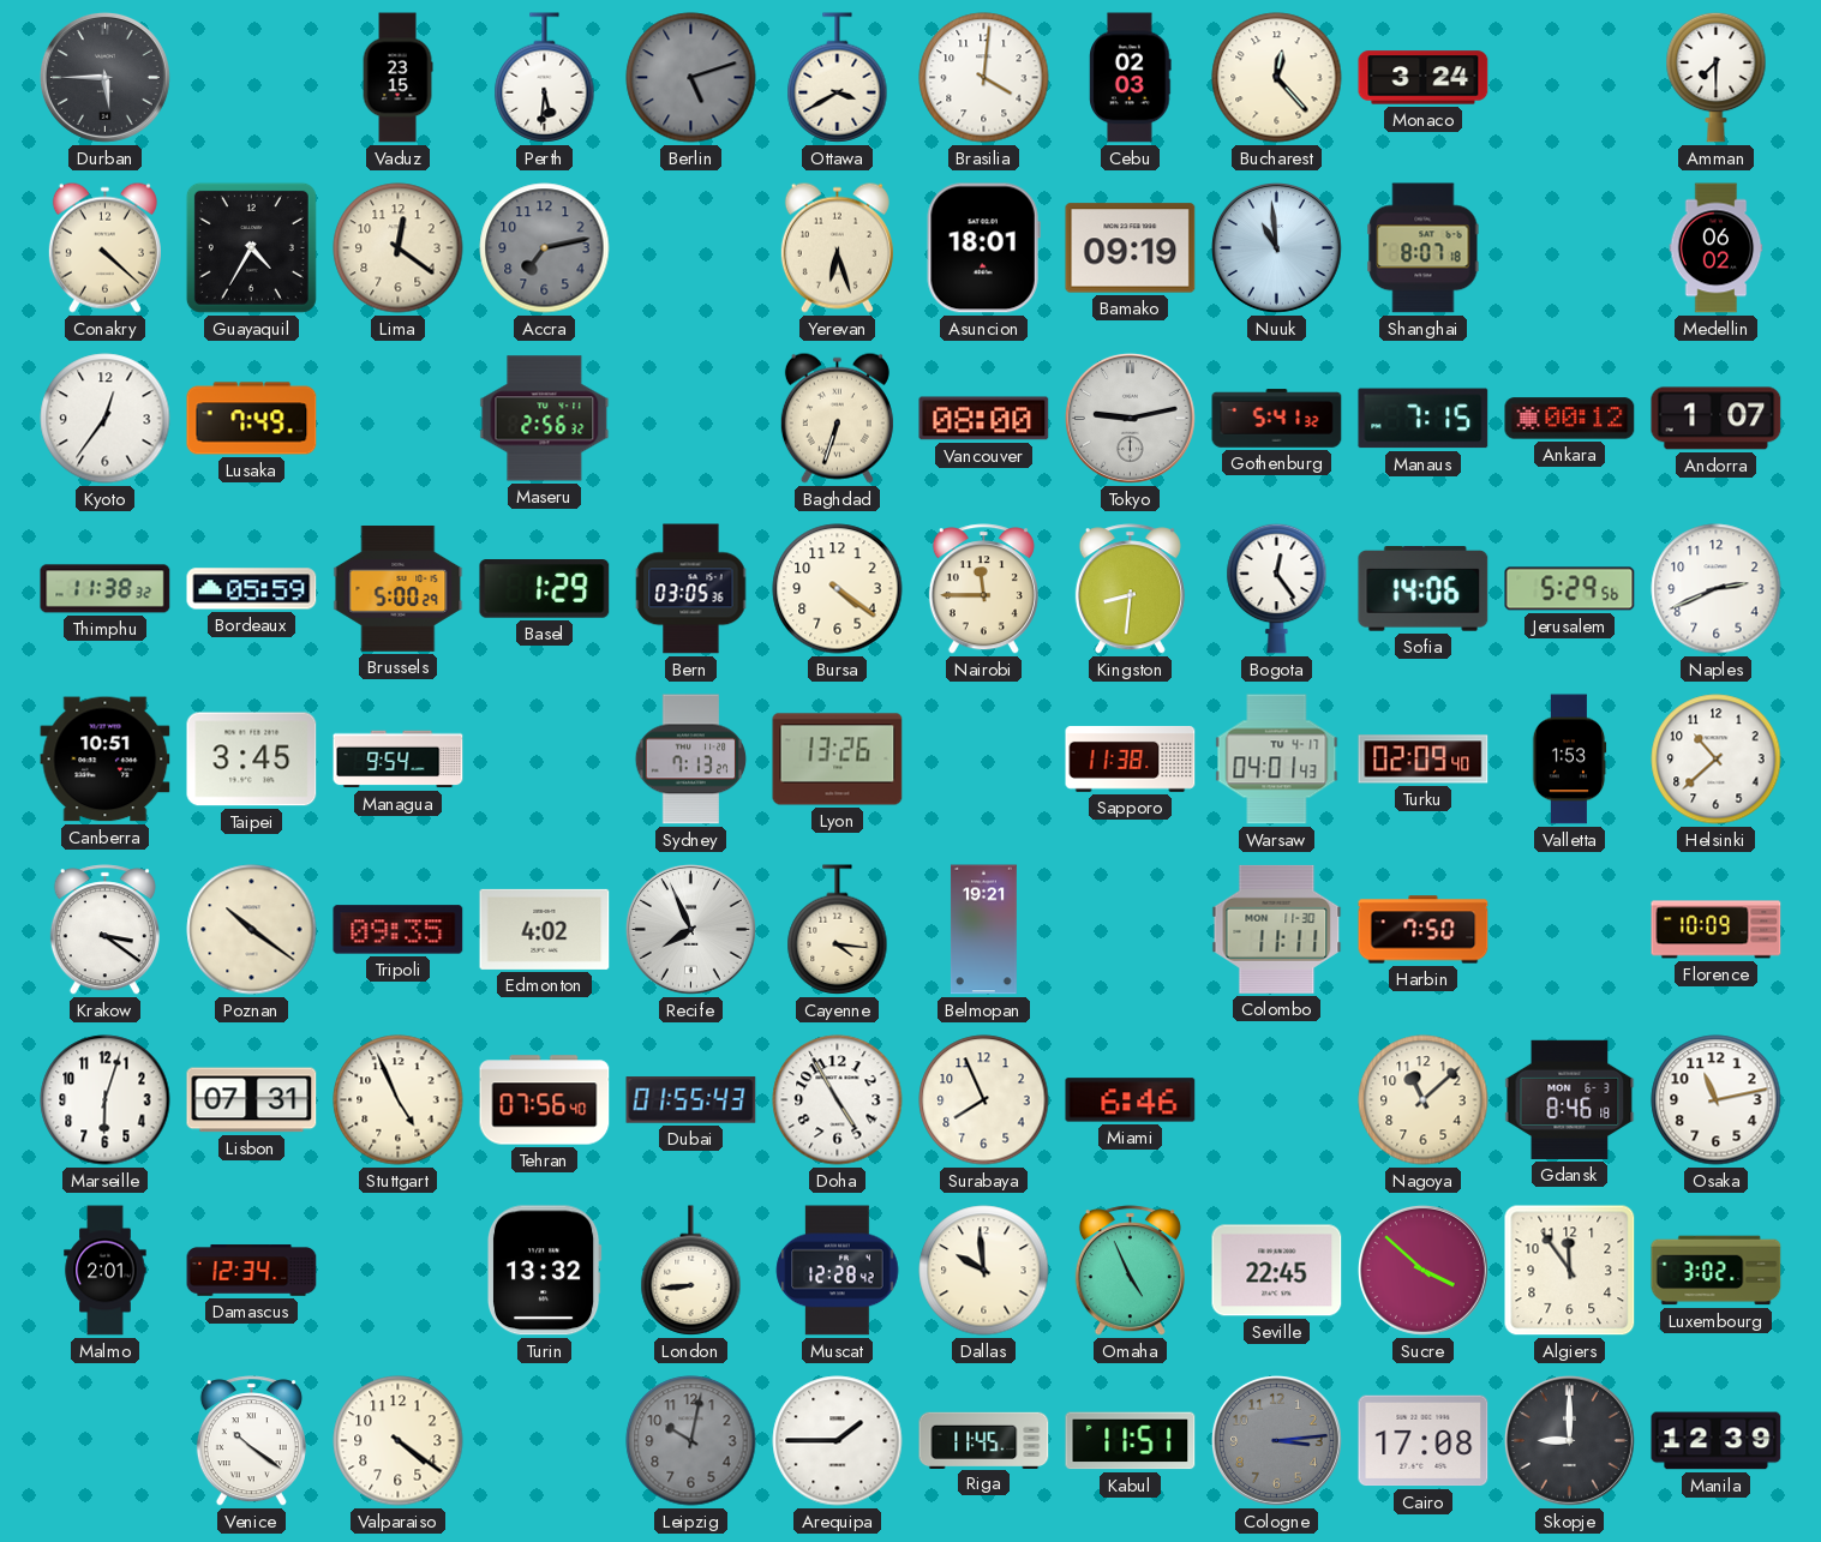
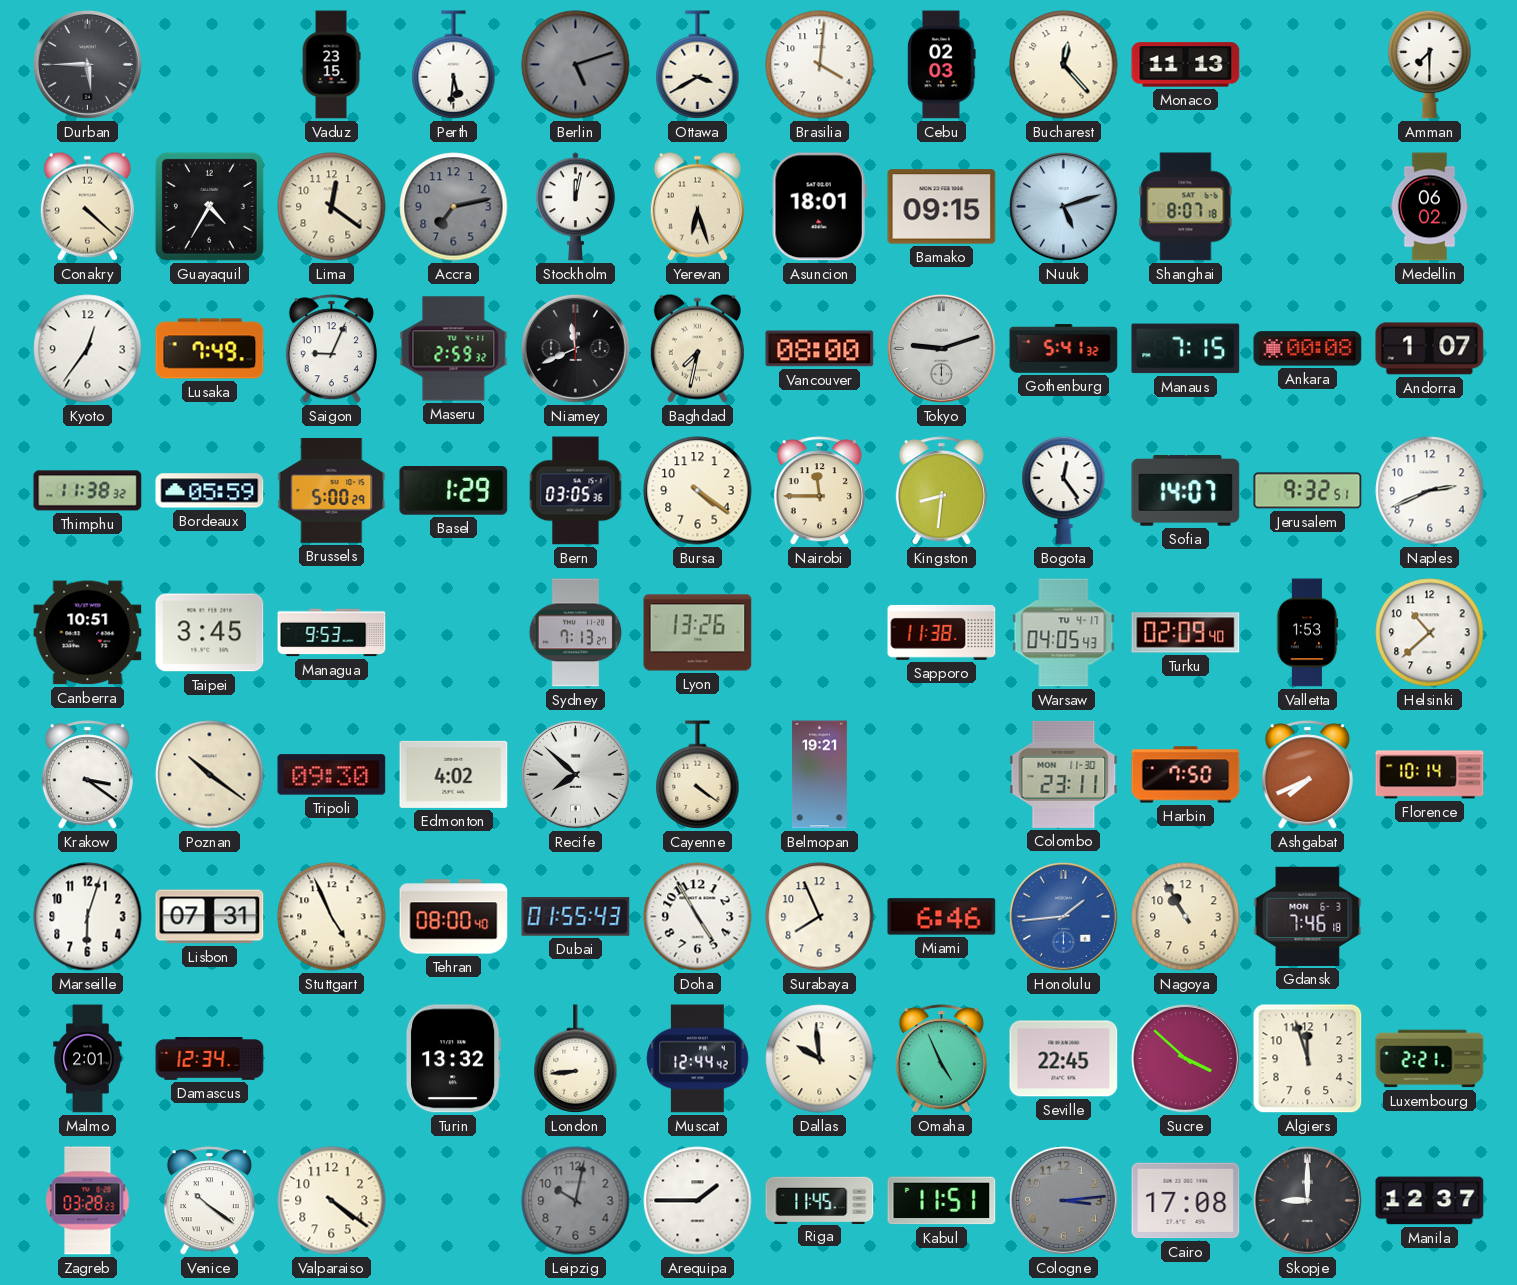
Monaco: 3:24 -> 11:13
Stockholm: none -> 12:02
Bamako: 09:19 -> 09:15
Nuuk: 10:59 -> 5:12
Saigon: none -> 9:04
Maseru: 2:56 -> 2:59
Niamey: none -> 11:41
Baghdad: 6:33 -> 7:32
Tokyo: 9:13 -> 9:12
Ankara: 00:12 -> 00:08
Sofia: 14:06 -> 14:07
Jerusalem: 5:29 -> 9:32
Managua: 9:54 -> 9:53
Warsaw: 04:01 -> 04:05
Tripoli: 09:35 -> 09:30
Recife: 7:56 -> 7:52
Cayenne: 4:16 -> 4:21
Colombo: 11:11 -> 23:11
Ashgabat: none -> 7:41
Florence: 10:09 -> 10:14
Tehran: 07:56 -> 08:00
Honolulu: none -> 1:44
Nagoya: 11:08 -> 10:55
Gdansk: 8:46 -> 7:46
Osaka: 11:13 -> none
Muscat: 12:28 -> 12:44
Algiers: 11:54 -> 11:57
Luxembourg: 3:02 -> 2:21
Zagreb: none -> 03:28
Manila: 12:39 -> 12:37
